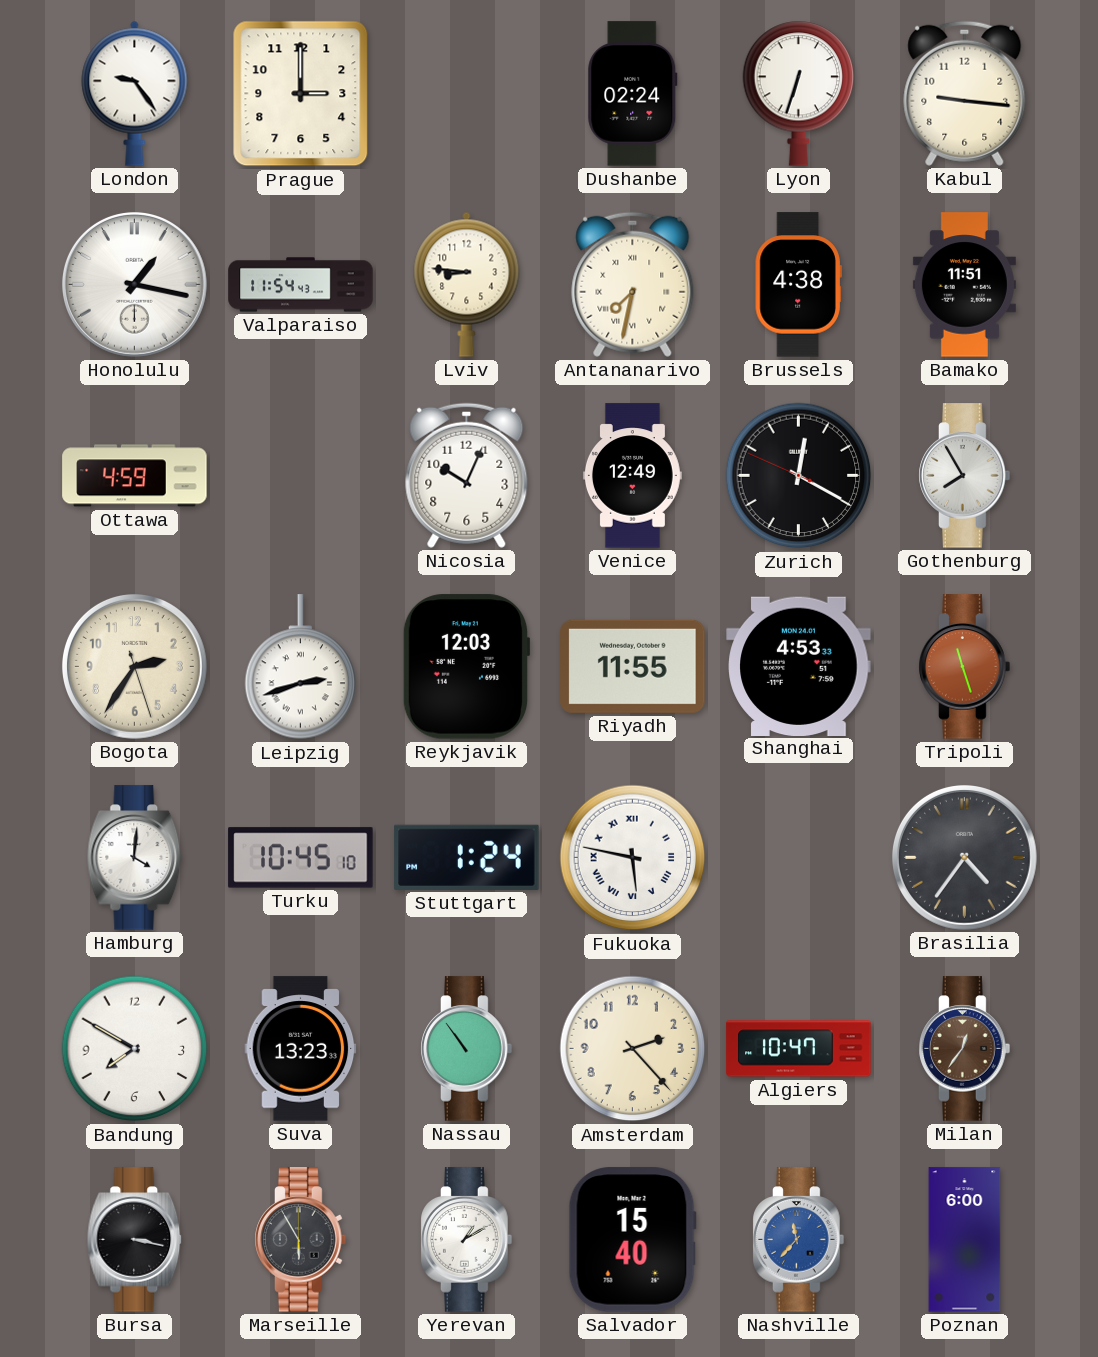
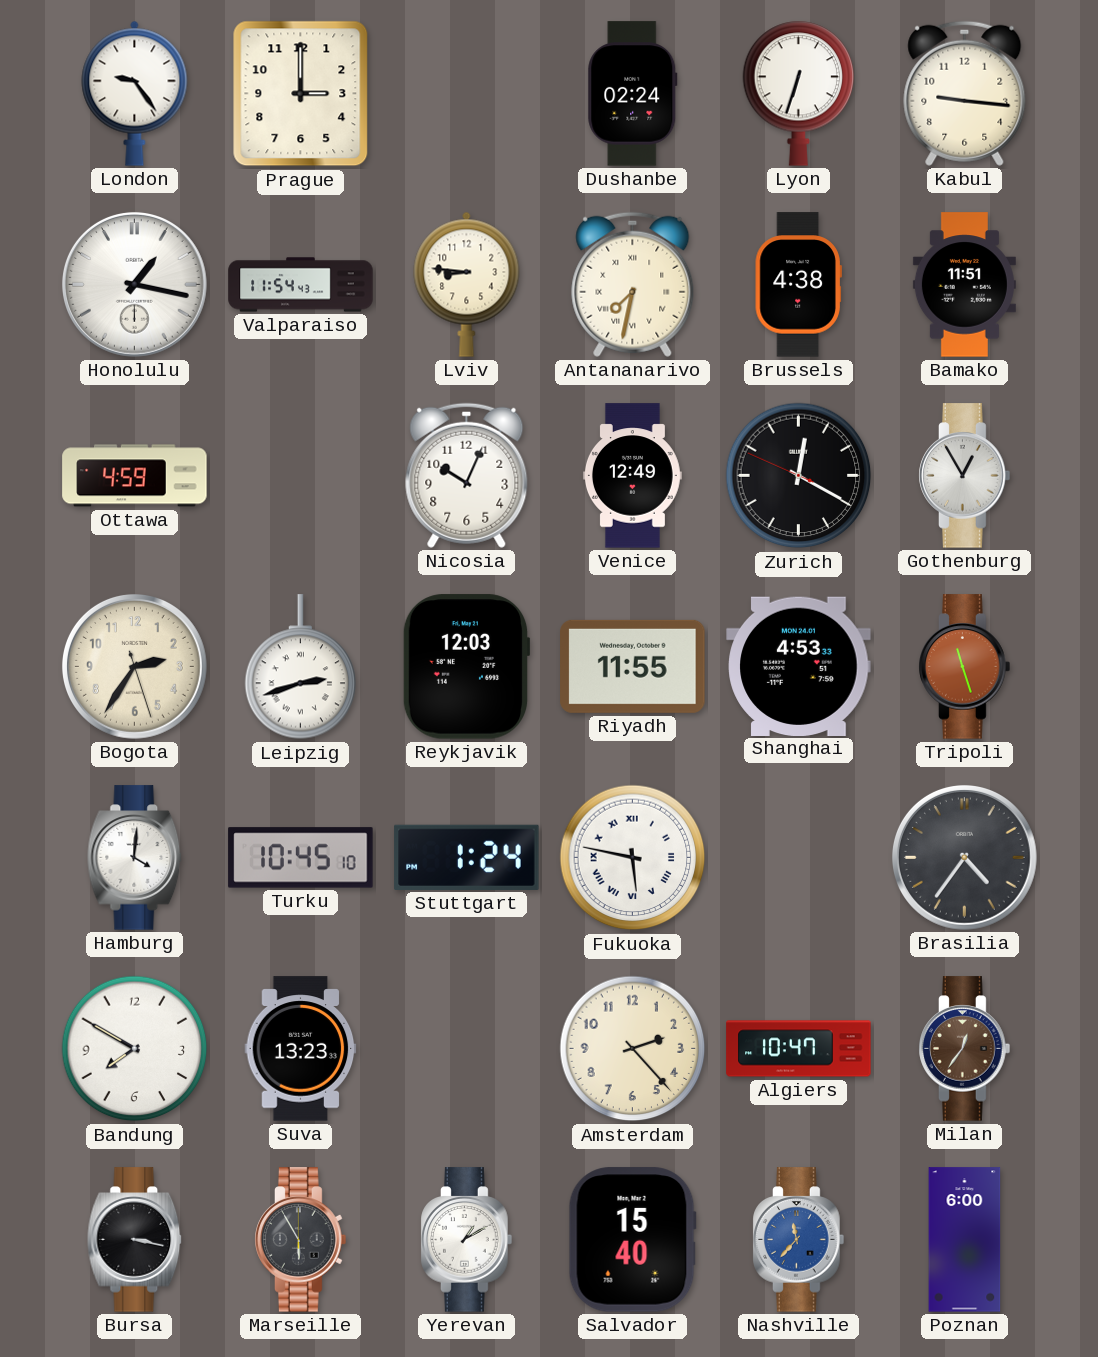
Gothenburg: 7:55 -> 12:55
Nassau: 10:54 -> none
